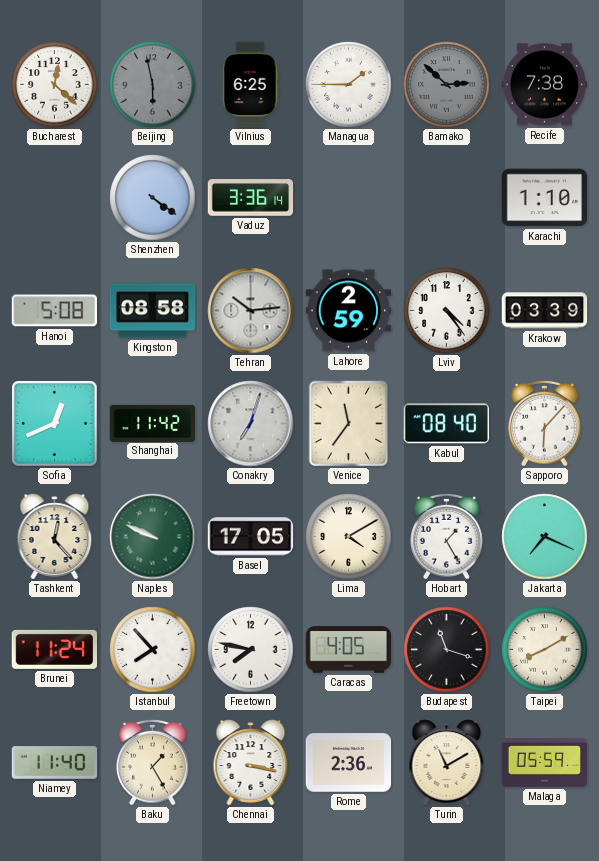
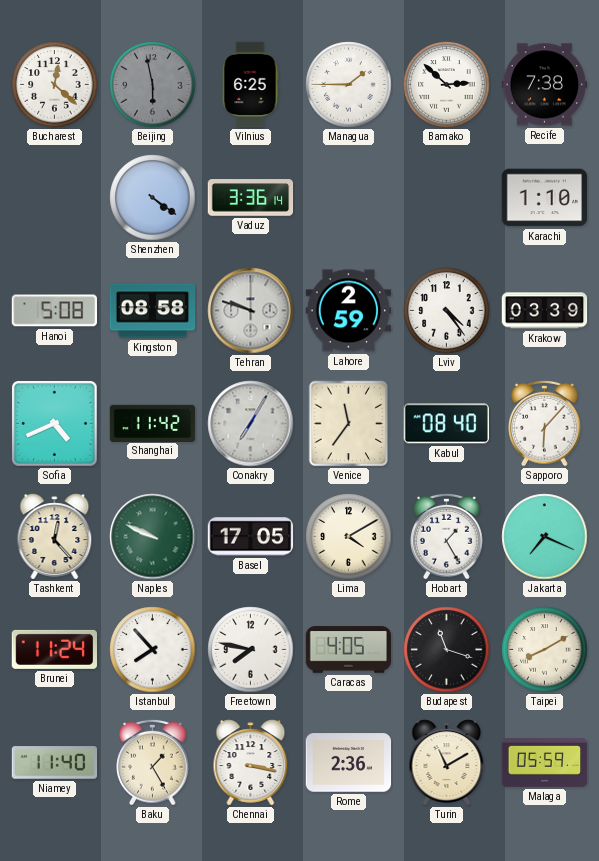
Bamako dial: grey -> white
Tehran: 10:14 -> 9:48
Sofia: 12:41 -> 4:41
Conakry: 7:03 -> 7:05
